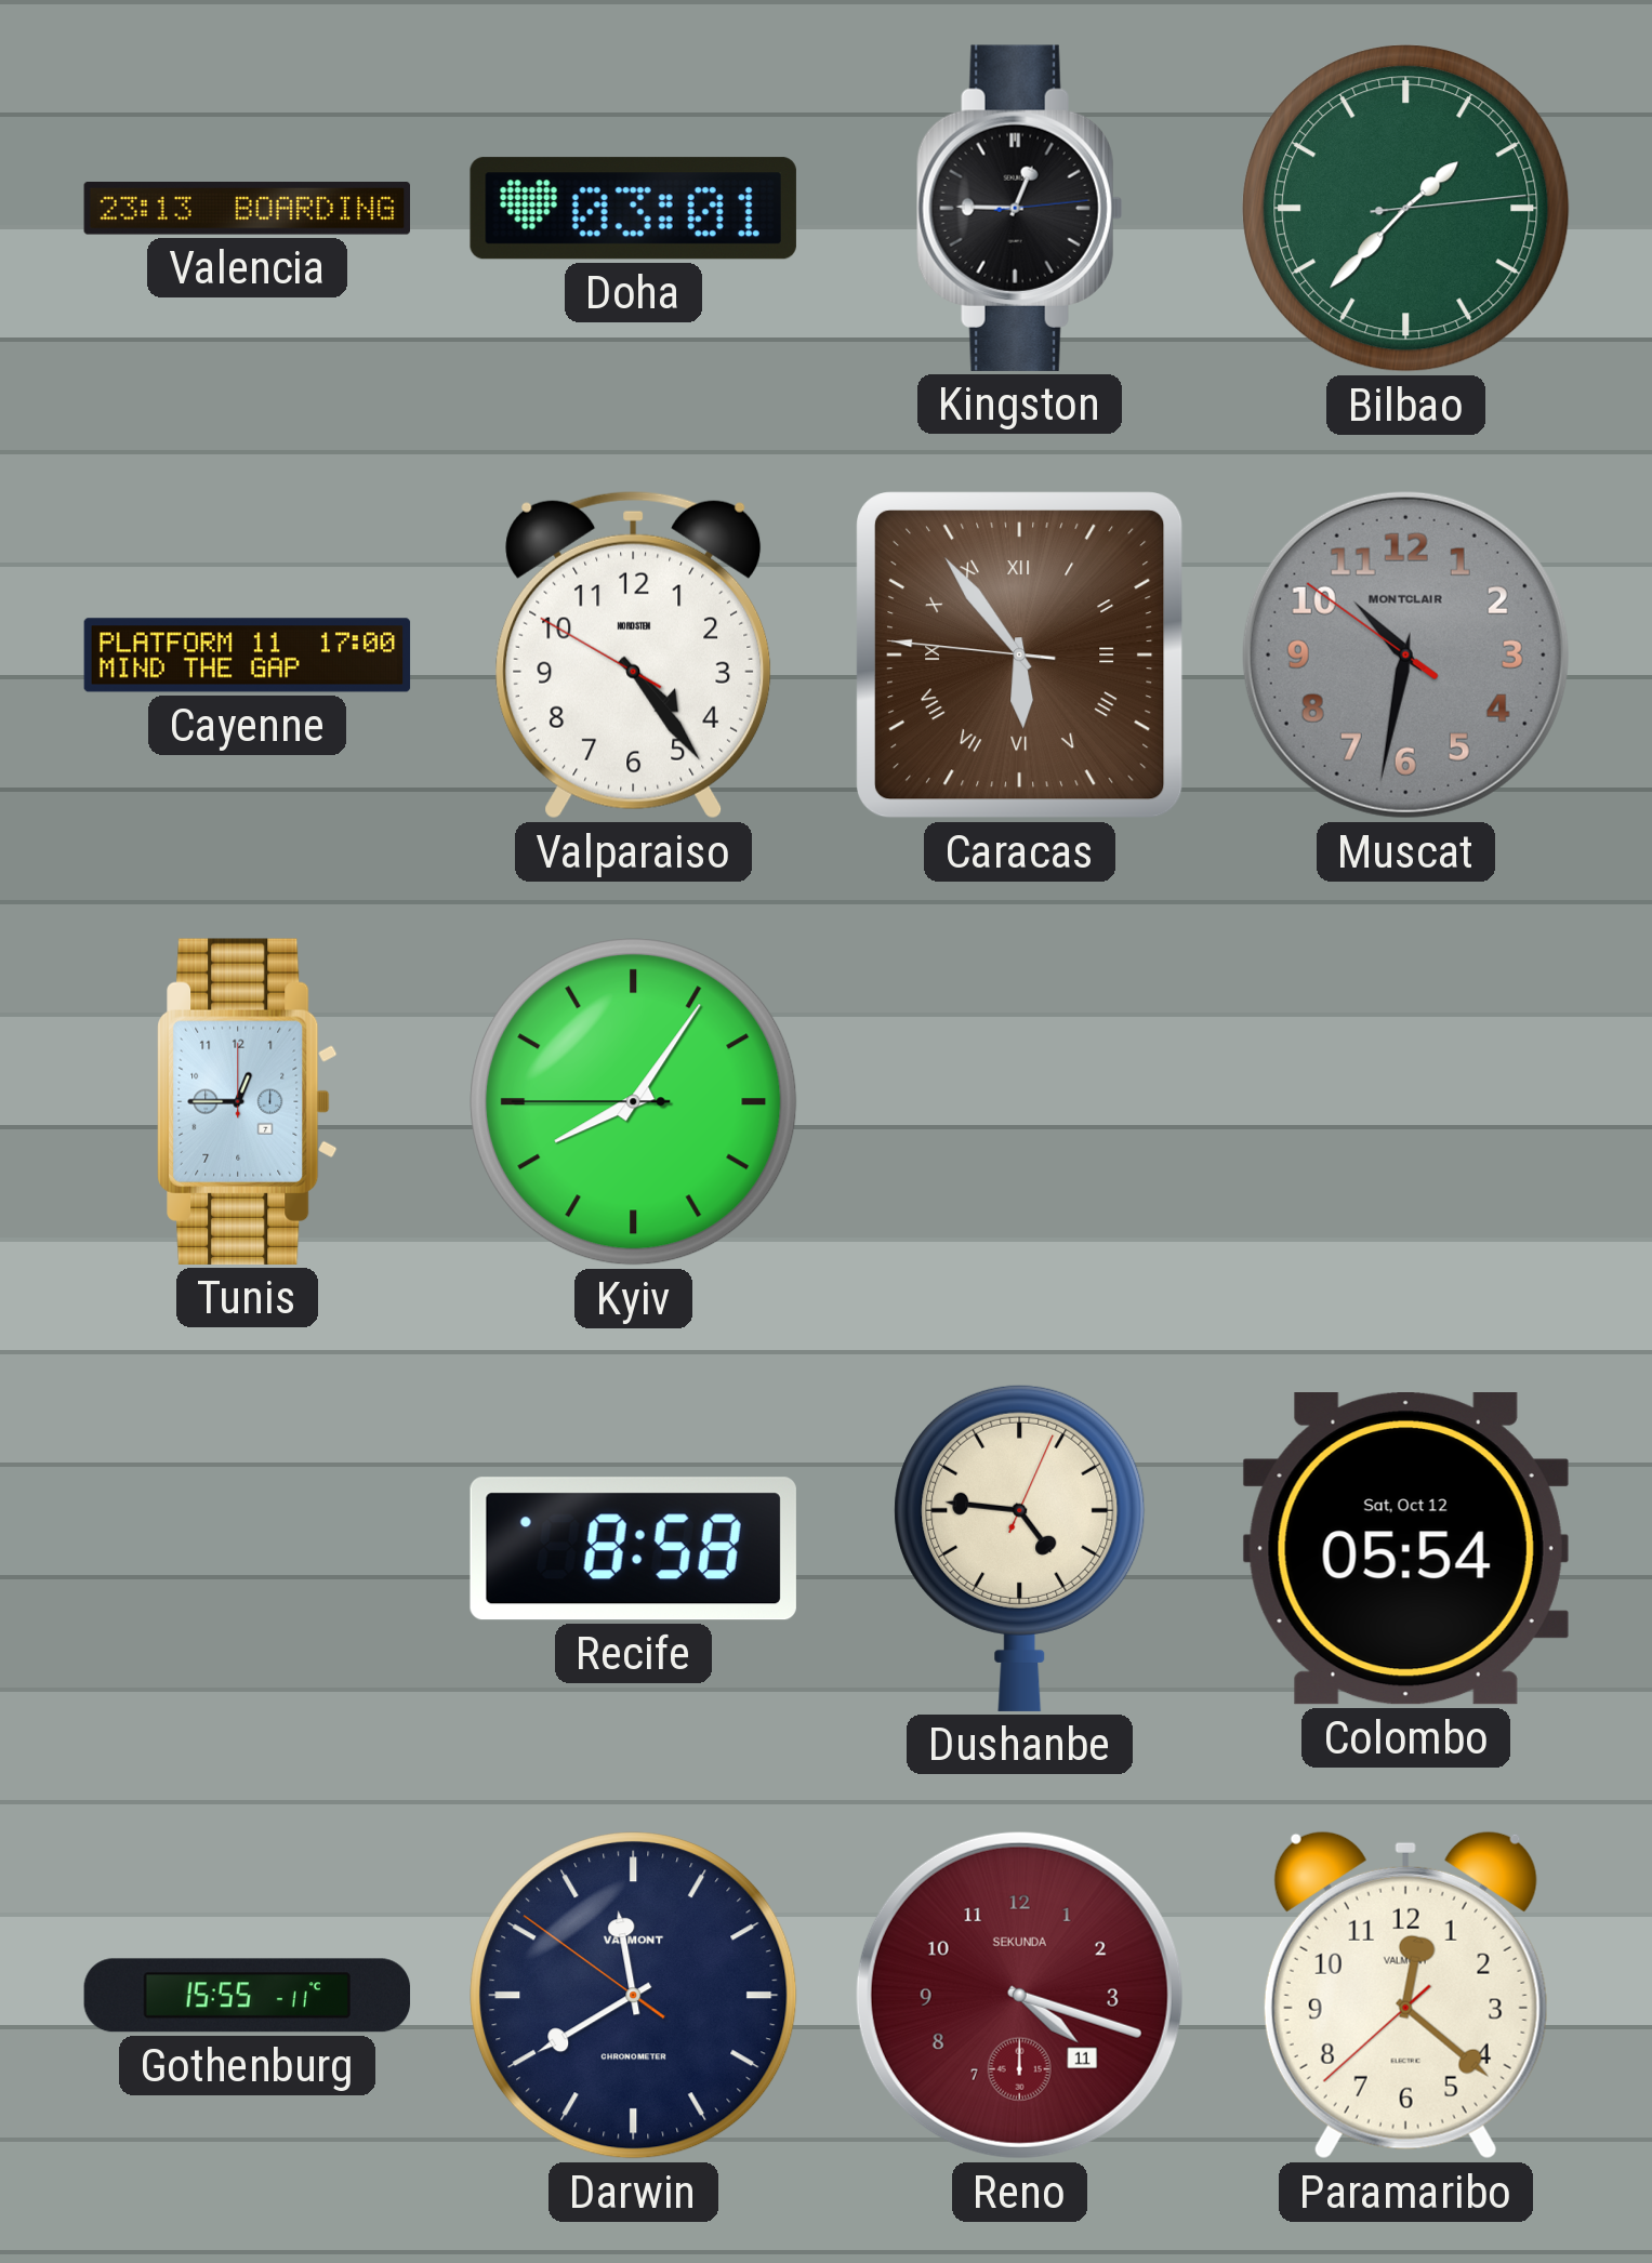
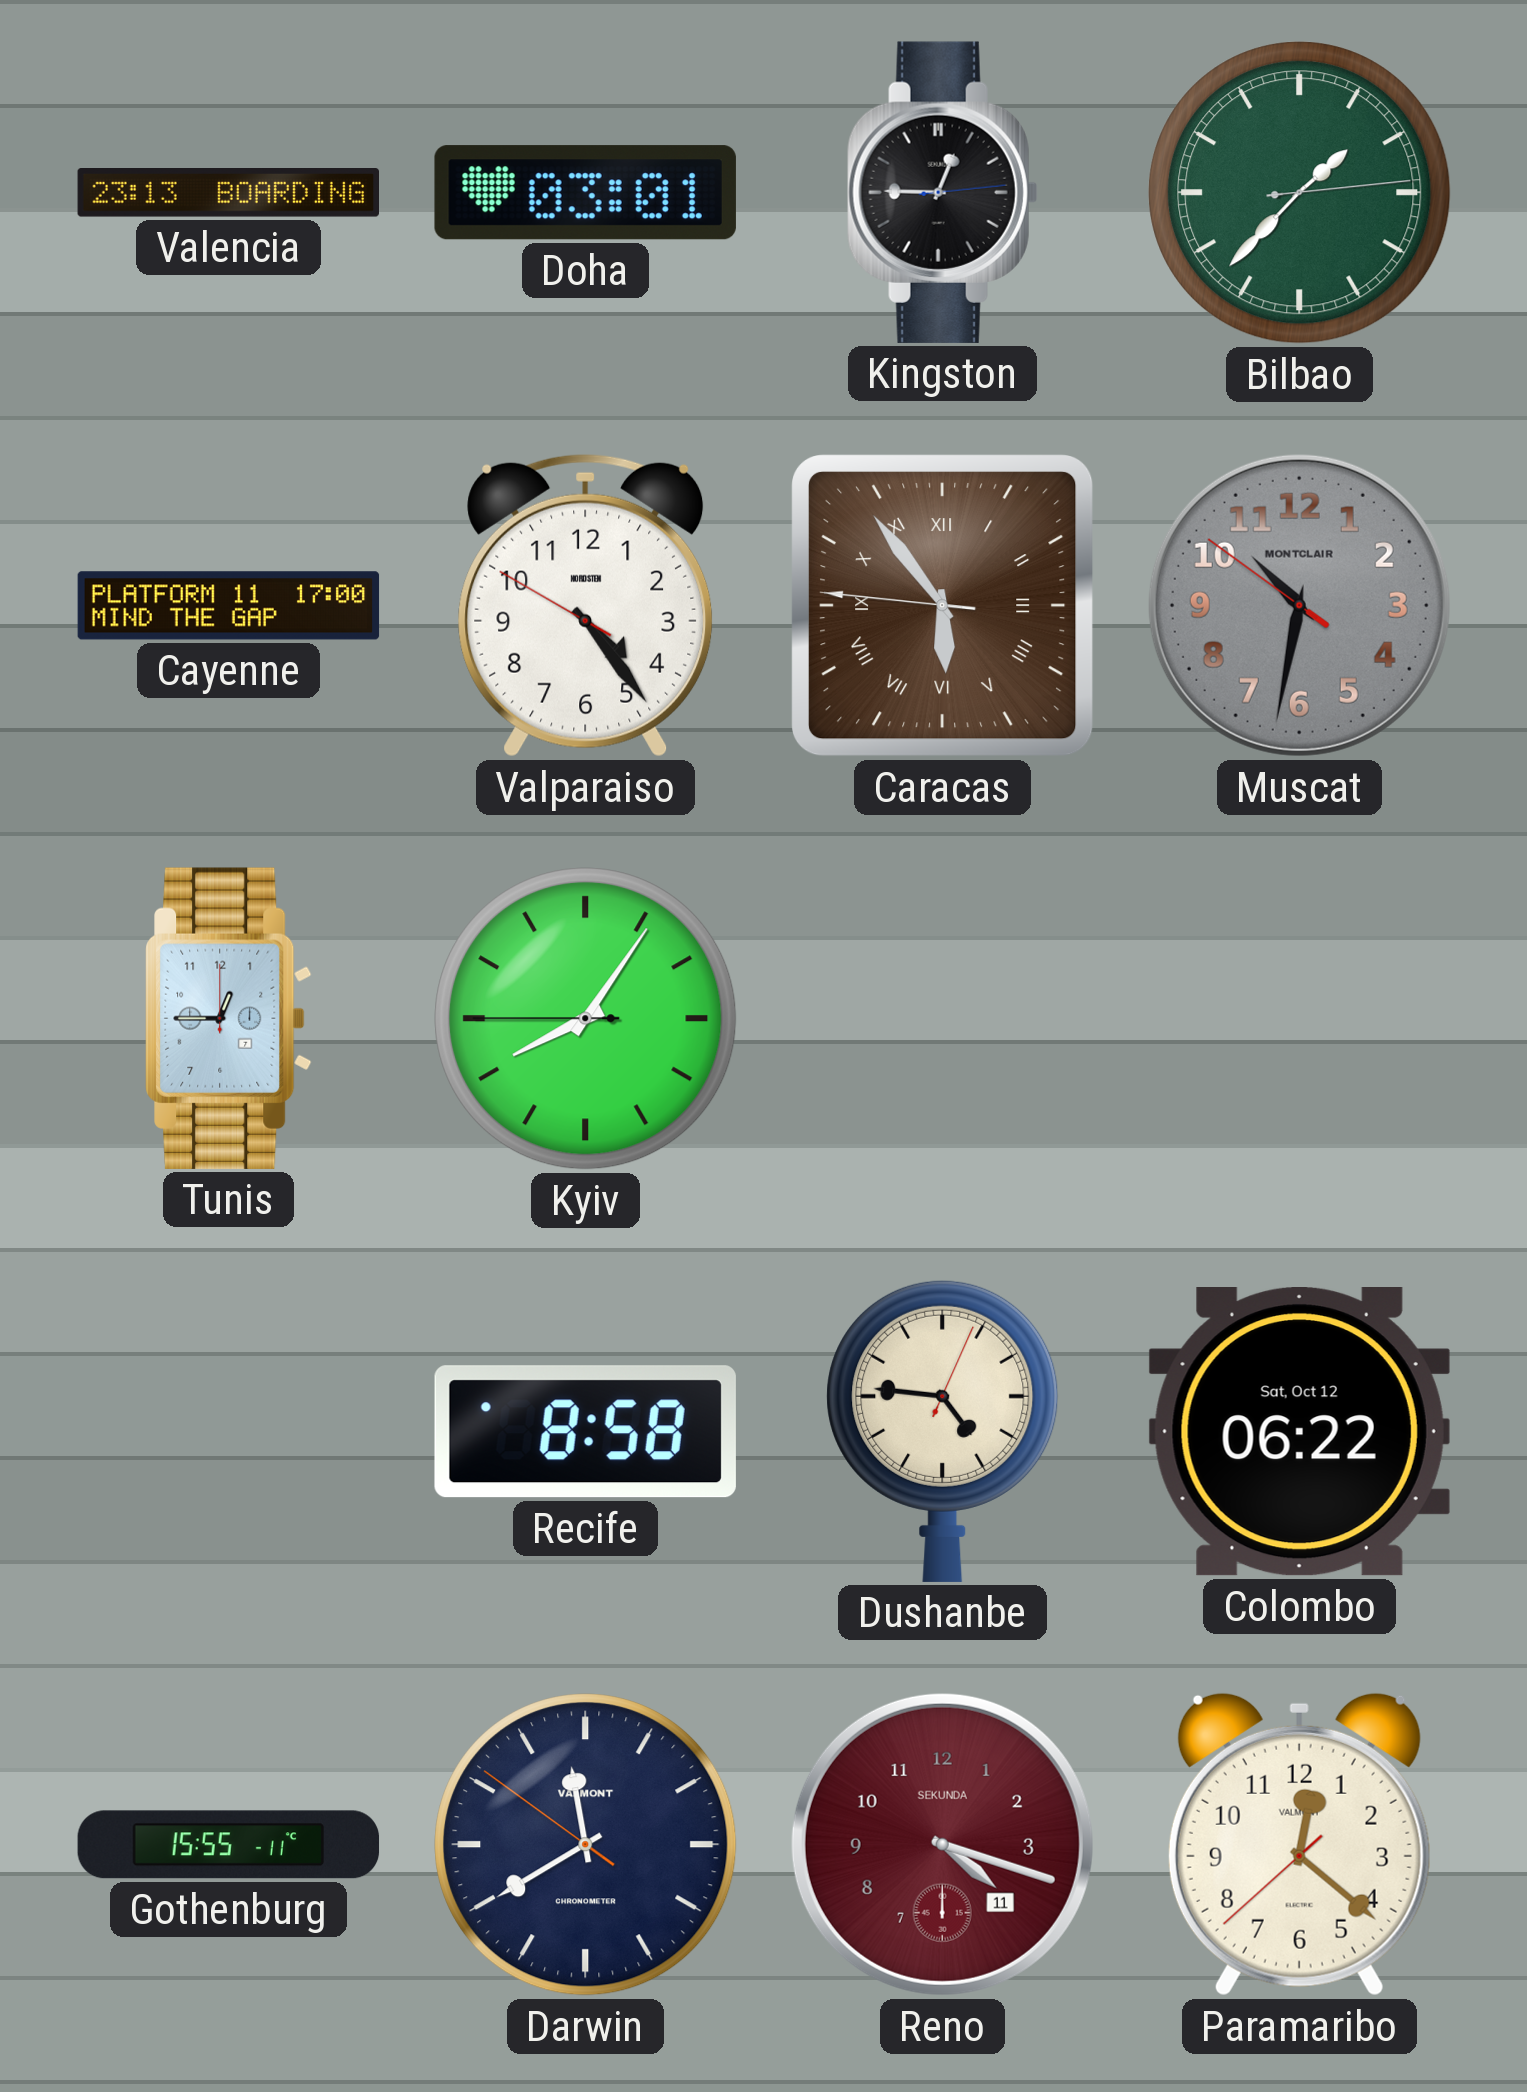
Colombo: 05:54 -> 06:22
